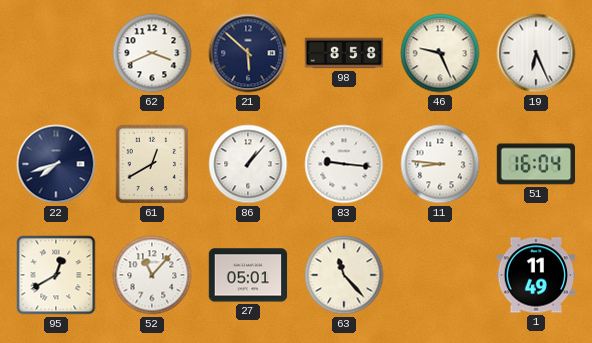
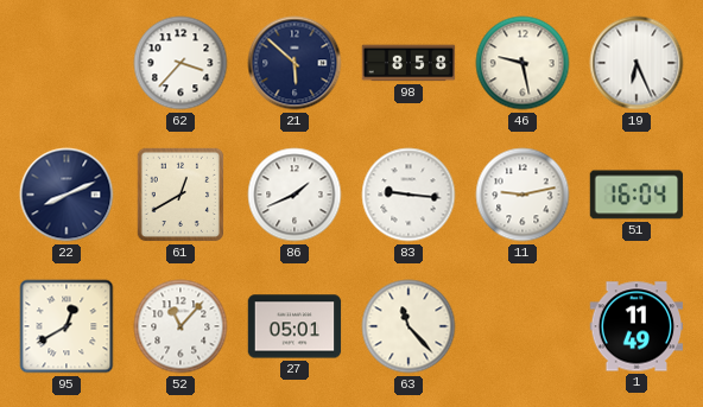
62: 3:41 -> 3:37
46: 9:26 -> 9:28
22: 7:42 -> 8:11
86: 1:07 -> 1:41
11: 8:46 -> 9:13
